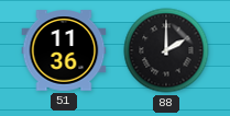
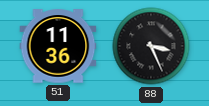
88: 2:00 -> 3:26
